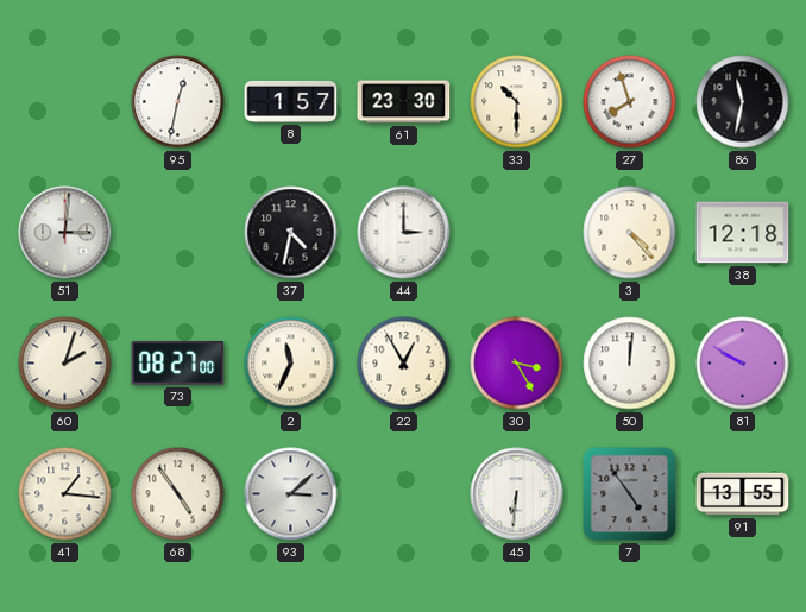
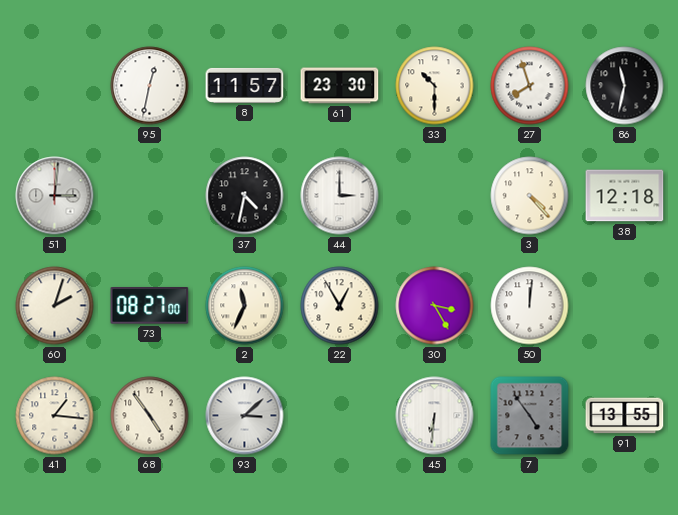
8: 1:57 -> 11:57
81: 9:50 -> none
